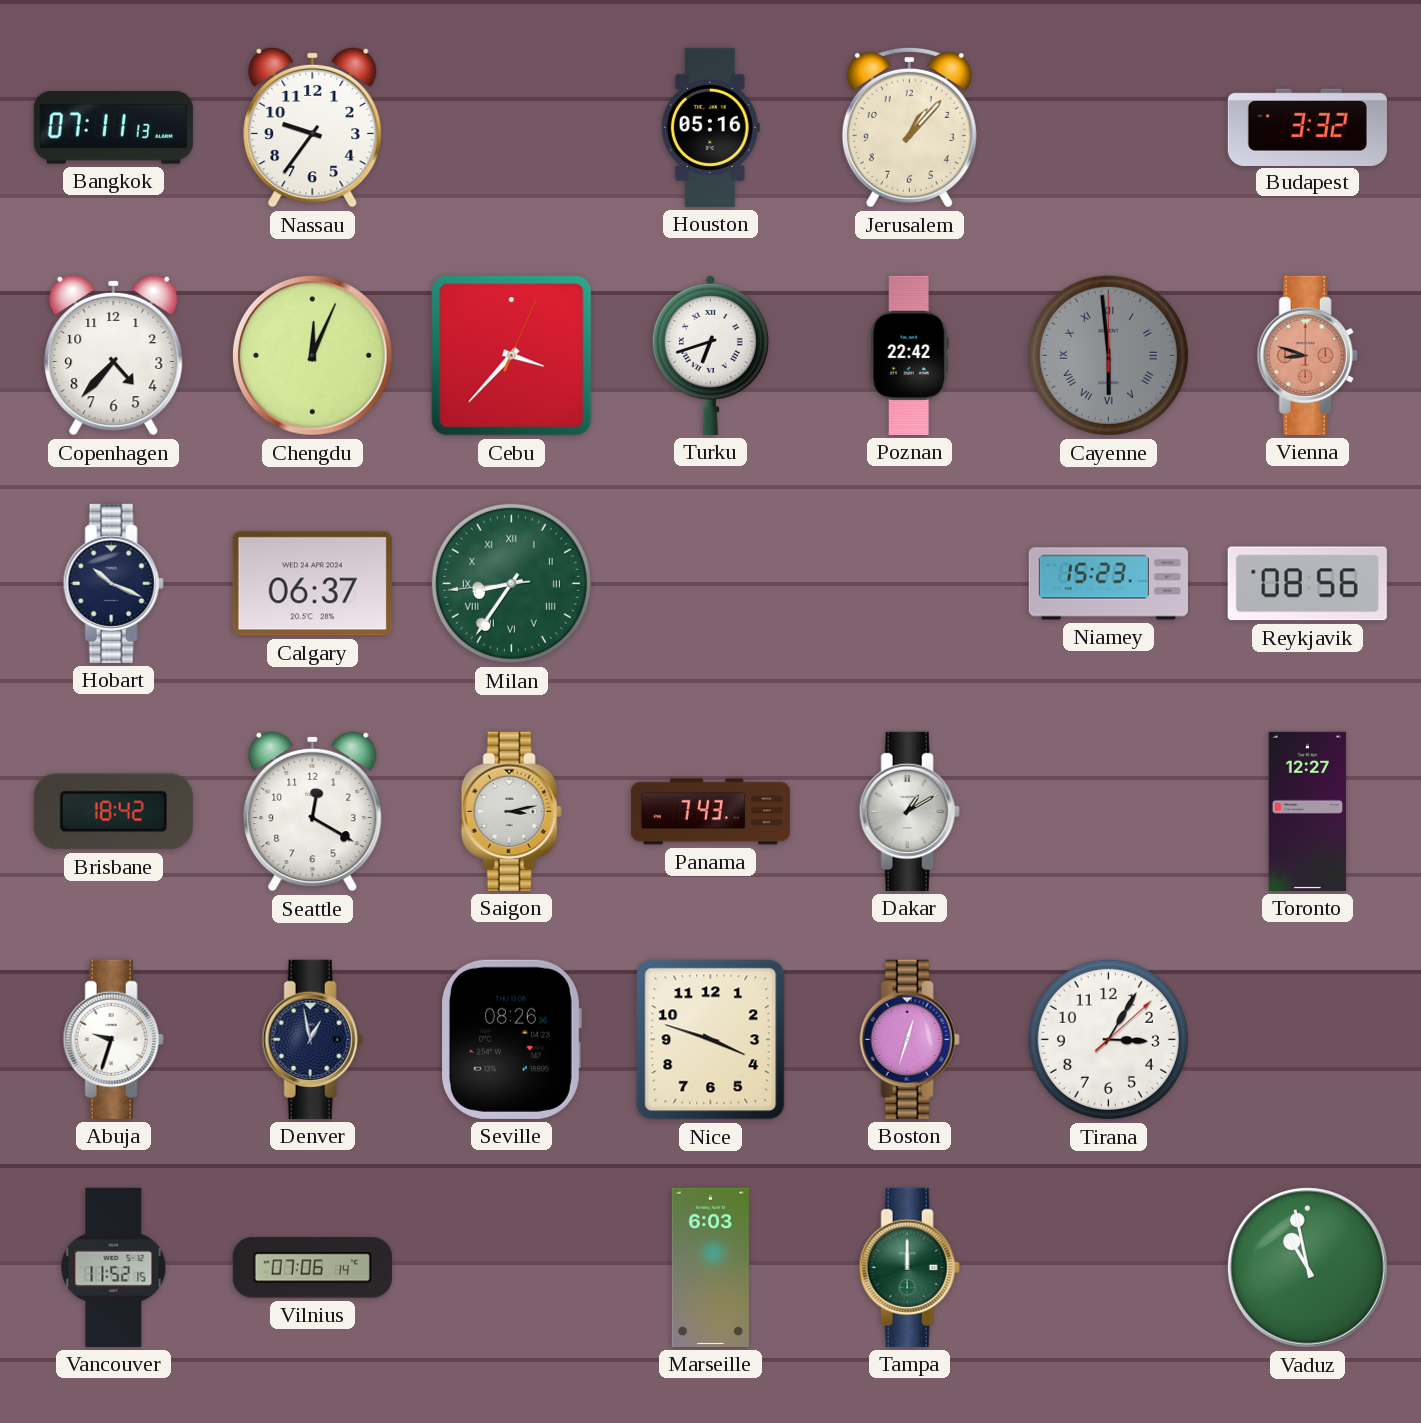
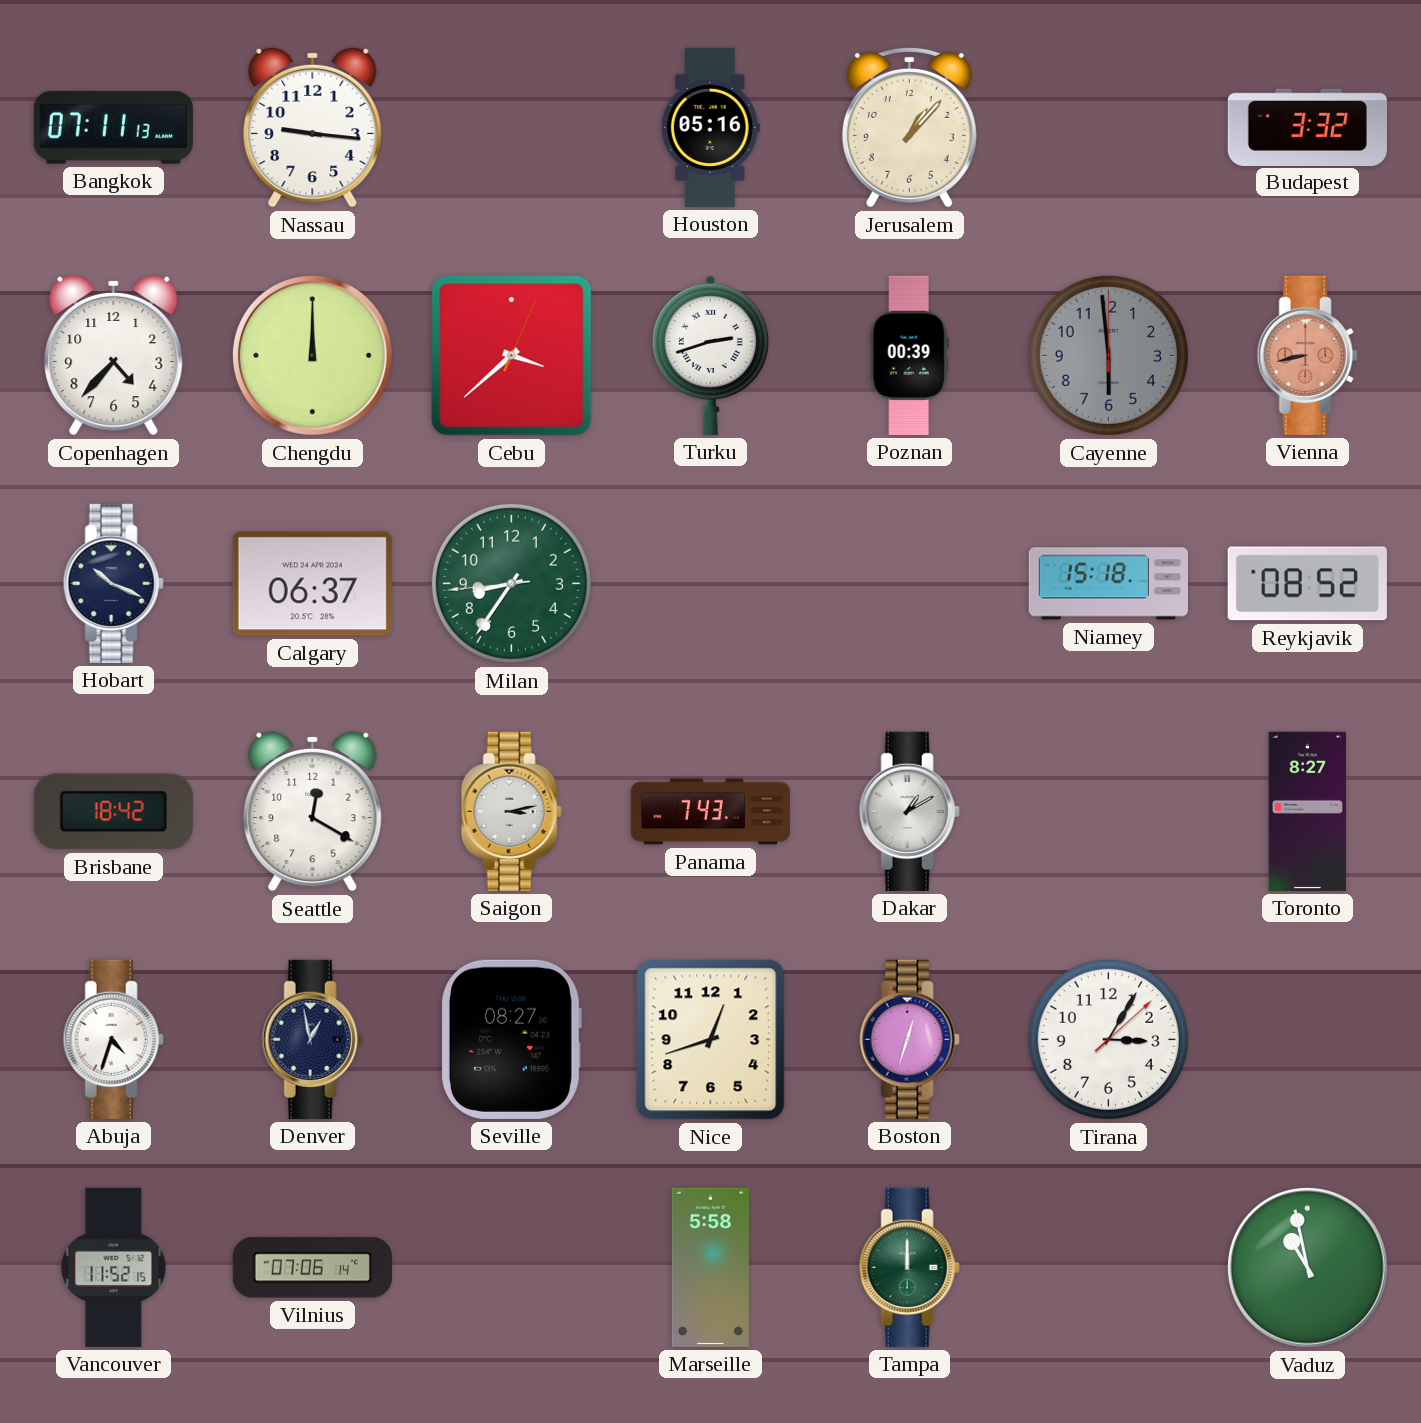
Nassau: 9:36 -> 9:16
Chengdu: 12:04 -> 12:00
Cebu: 3:37 -> 3:38
Turku: 6:42 -> 2:42
Poznan: 22:42 -> 00:39
Cayenne numerals: Roman -> Arabic
Vienna: 8:48 -> 8:43
Milan numerals: Roman -> Arabic
Niamey: 15:23 -> 15:18
Reykjavik: 08:56 -> 08:52
Toronto: 12:27 -> 8:27
Abuja: 9:33 -> 4:33
Seville: 08:26 -> 08:27
Nice: 3:48 -> 12:42
Marseille: 6:03 -> 5:58
